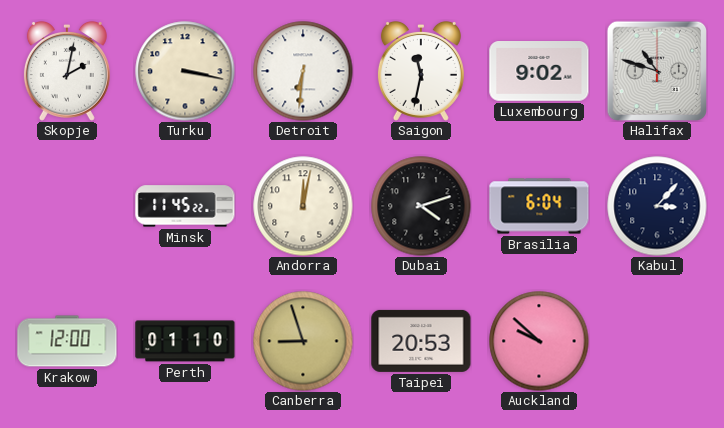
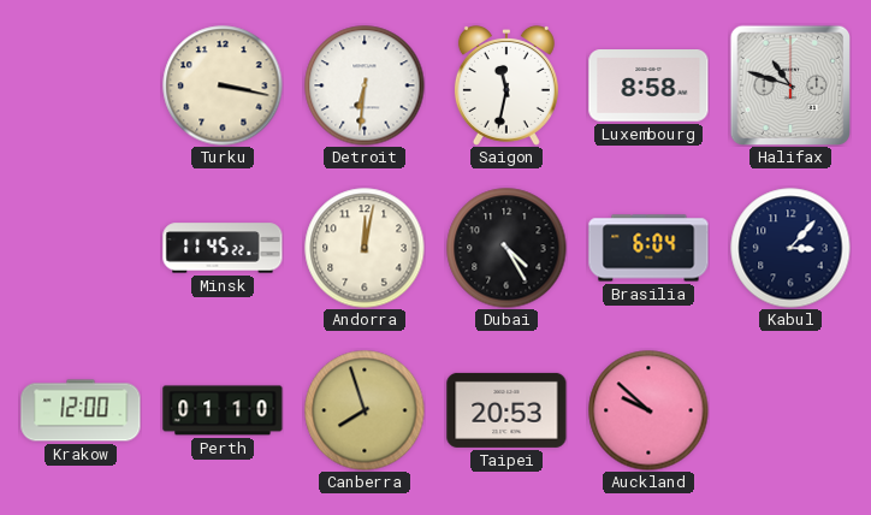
Skopje: 2:02 -> none
Luxembourg: 9:02 -> 8:58
Dubai: 4:12 -> 4:25
Canberra: 8:57 -> 7:57
